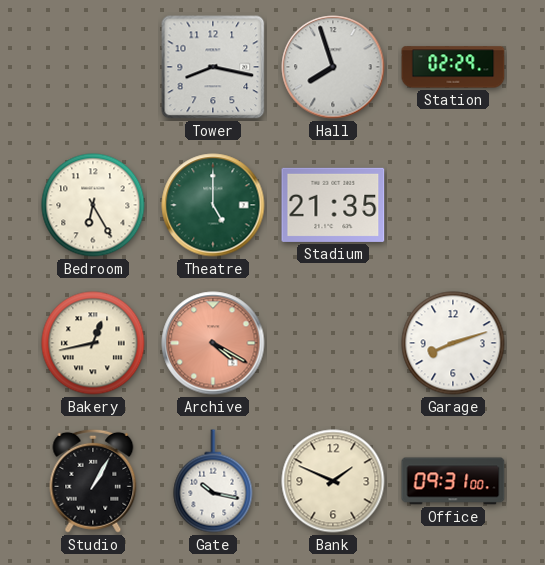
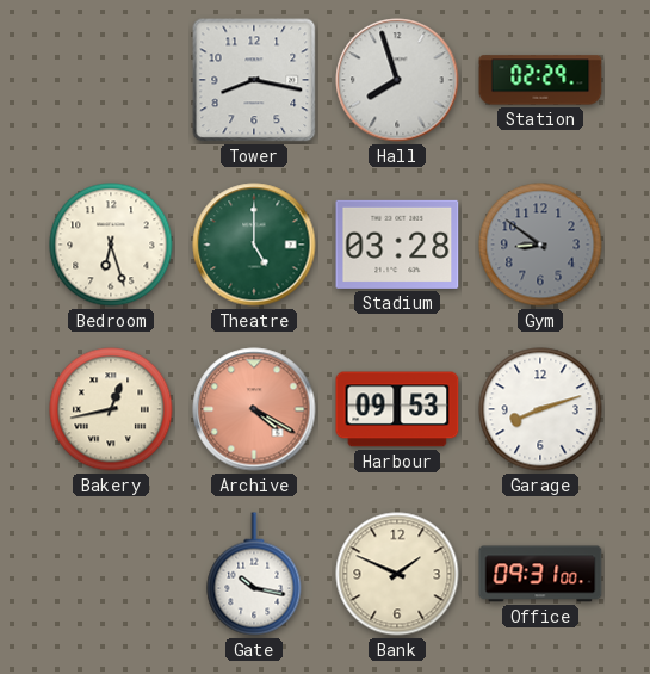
Bedroom: 6:25 -> 6:27
Stadium: 21:35 -> 03:28
Gym: none -> 8:51
Harbour: none -> 09:53
Studio: 1:05 -> none
